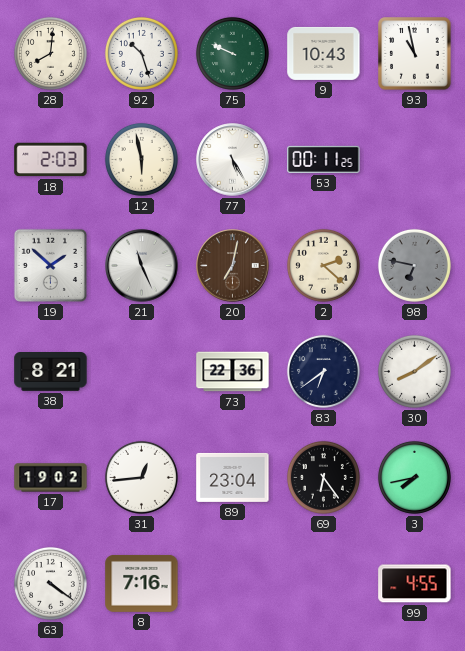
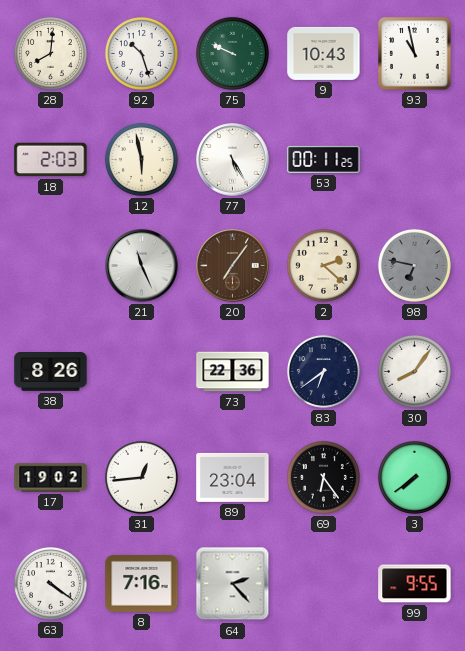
19: 1:52 -> none
20: 7:02 -> 7:06
38: 8:21 -> 8:26
30: 8:09 -> 8:06
3: 7:43 -> 7:39
64: none -> 2:23
99: 4:55 -> 9:55
